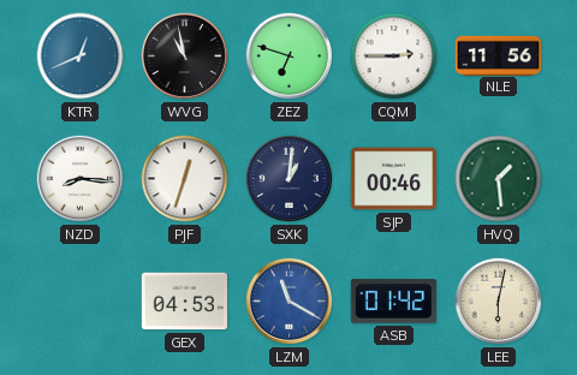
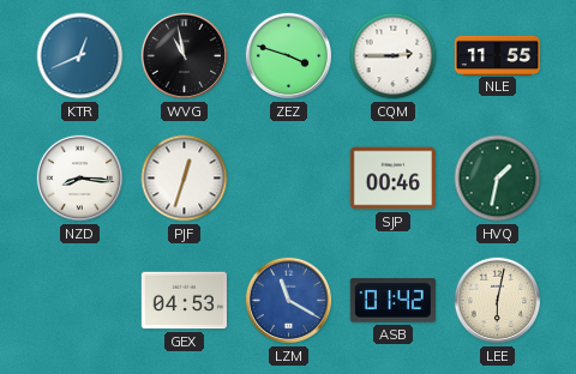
ZEZ: 6:48 -> 3:48
NLE: 11:56 -> 11:55
SXK: 1:01 -> none
HVQ: 1:29 -> 1:32
